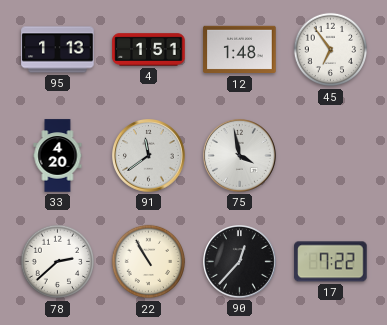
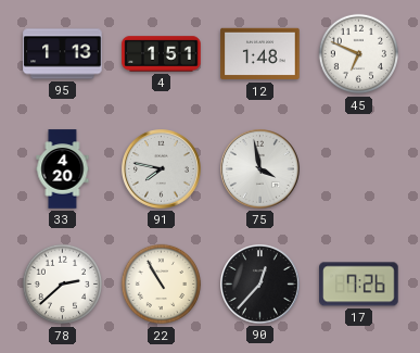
45: 6:54 -> 6:49
91: 11:39 -> 7:47
17: 7:22 -> 7:26
